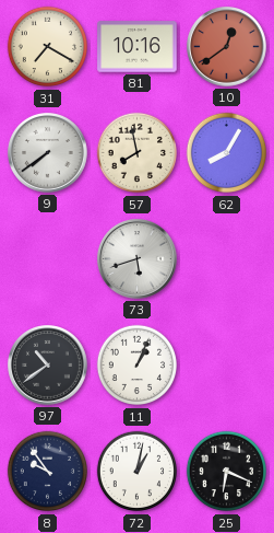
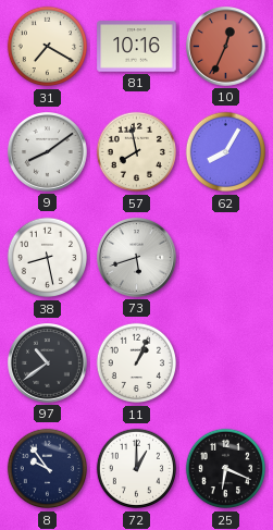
10: 12:39 -> 12:34
9: 7:39 -> 8:09
38: none -> 8:28
72: 1:02 -> 1:00
